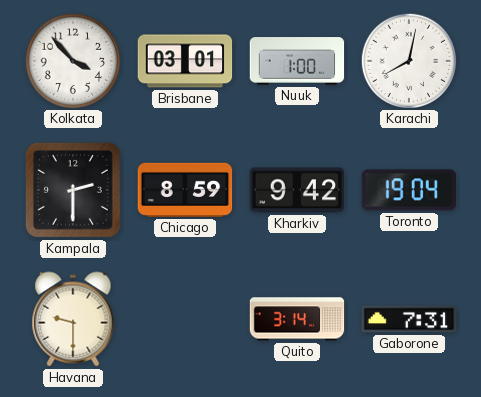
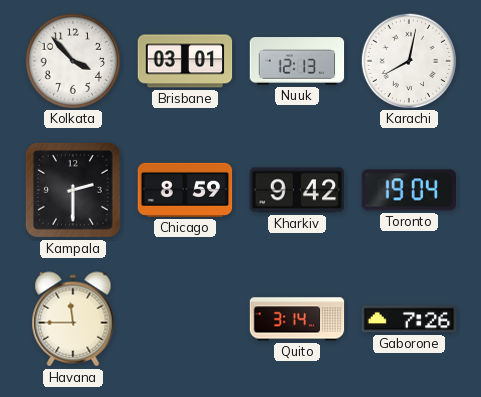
Nuuk: 1:00 -> 12:13
Havana: 9:30 -> 11:45
Gaborone: 7:31 -> 7:26
